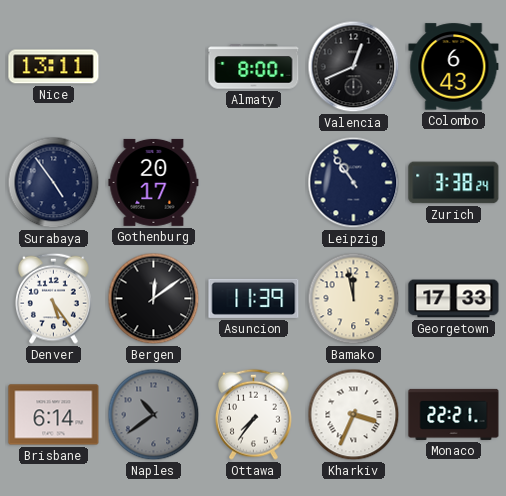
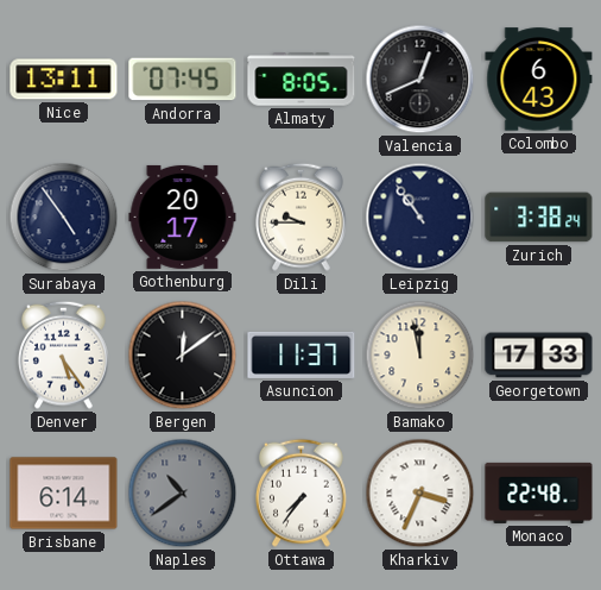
Andorra: none -> 07:45
Almaty: 8:00 -> 8:05
Dili: none -> 9:45
Asuncion: 11:39 -> 11:37
Monaco: 22:21 -> 22:48
